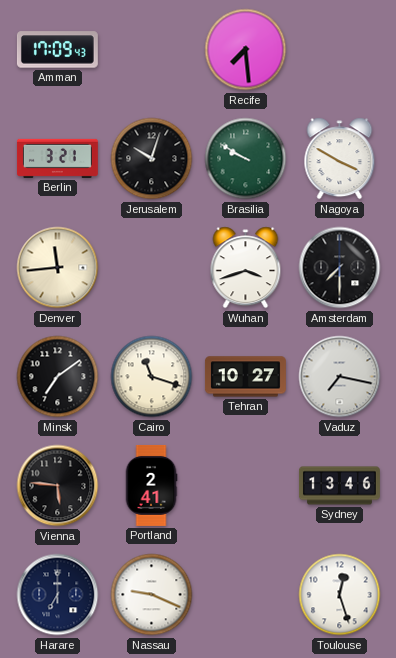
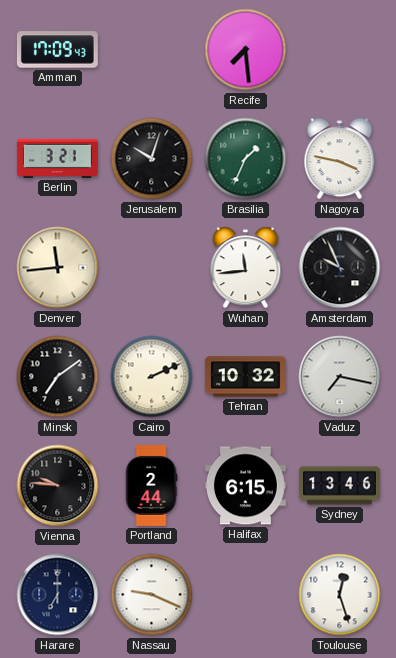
Brasilia: 9:50 -> 1:34
Nagoya: 3:50 -> 3:47
Wuhan: 3:42 -> 11:44
Amsterdam: 7:30 -> 9:56
Cairo: 11:18 -> 2:11
Tehran: 10:27 -> 10:32
Vienna: 5:46 -> 9:46
Portland: 2:41 -> 2:44
Halifax: none -> 6:15
